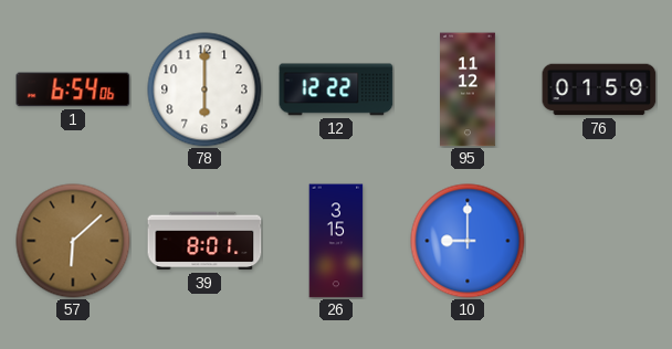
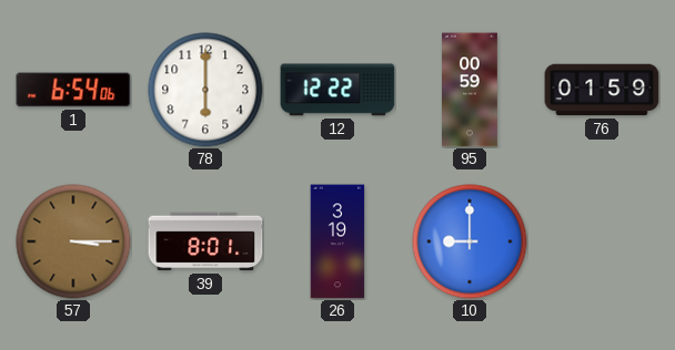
95: 11:12 -> 00:59
57: 6:08 -> 3:15
26: 3:15 -> 3:19
